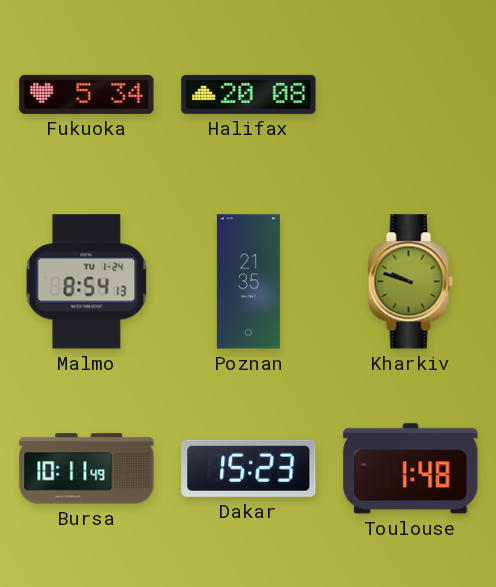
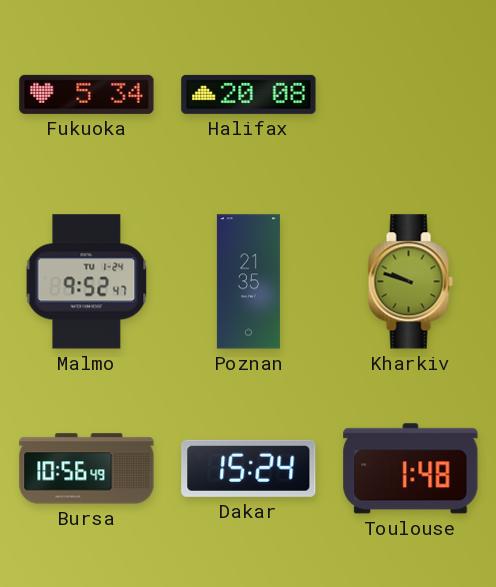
Malmo: 8:54 -> 9:52
Bursa: 10:11 -> 10:56
Dakar: 15:23 -> 15:24
